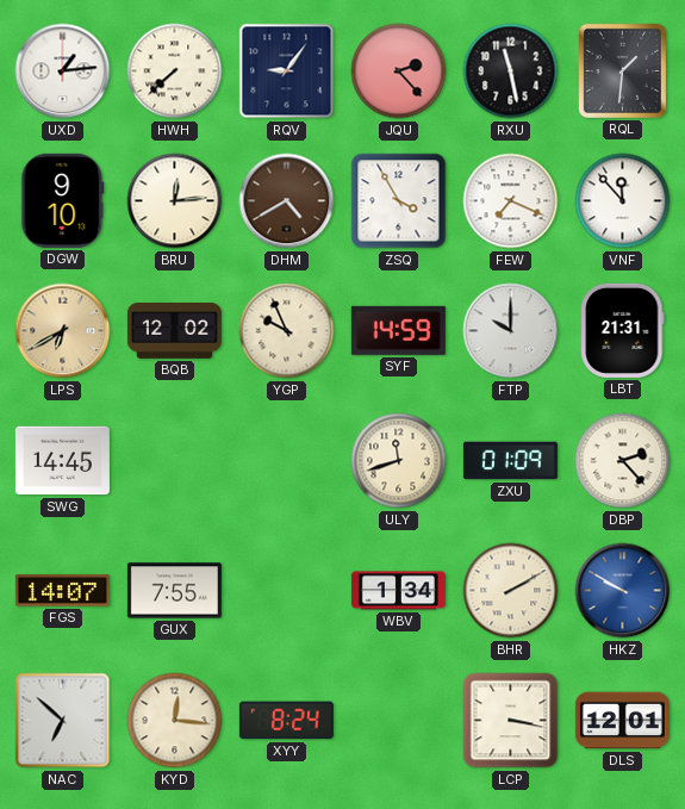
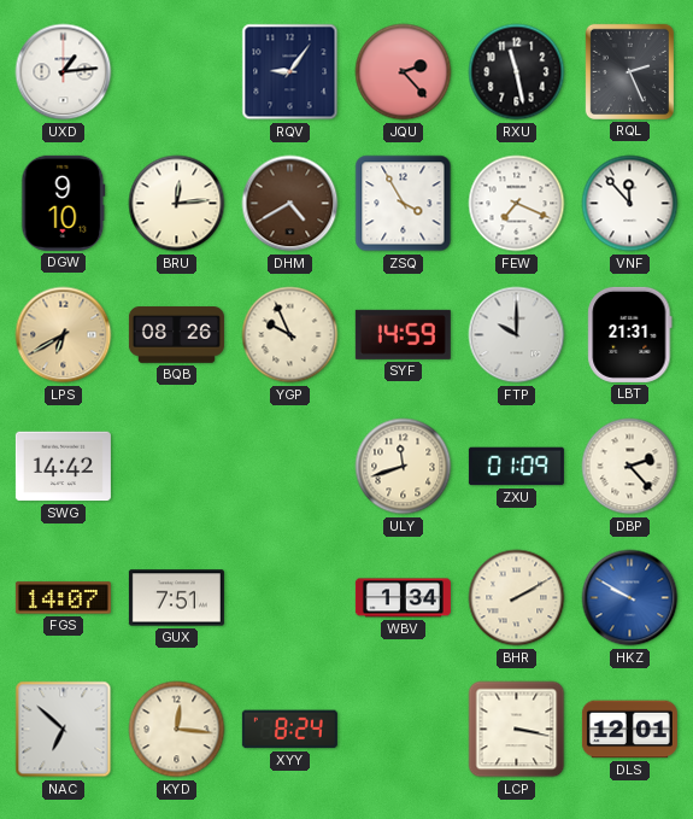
HWH: 7:38 -> none
RQL: 1:31 -> 2:26
BQB: 12:02 -> 08:26
SWG: 14:45 -> 14:42
GUX: 7:55 -> 7:51
